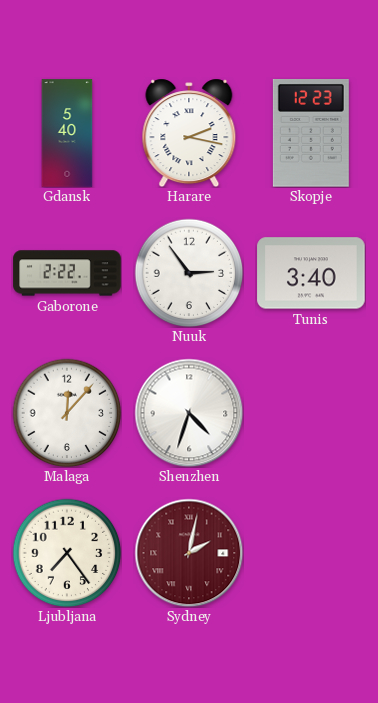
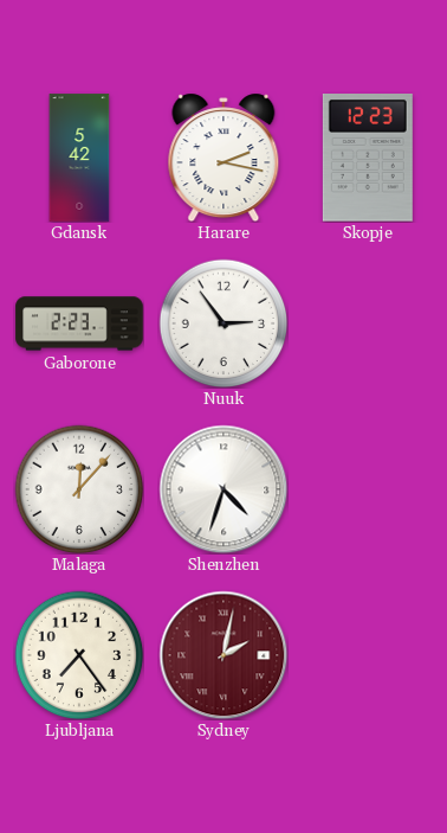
Gdansk: 5:40 -> 5:42
Gaborone: 2:22 -> 2:23
Tunis: 3:40 -> none
